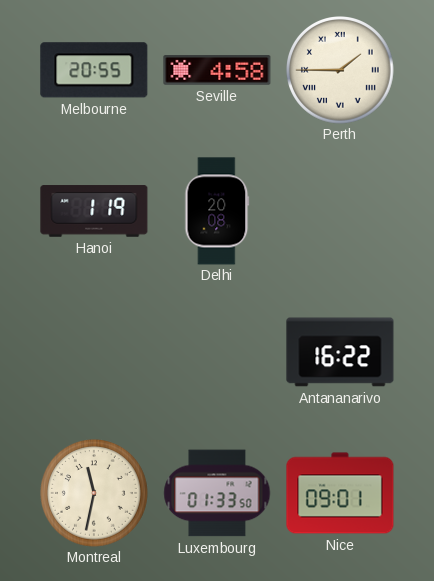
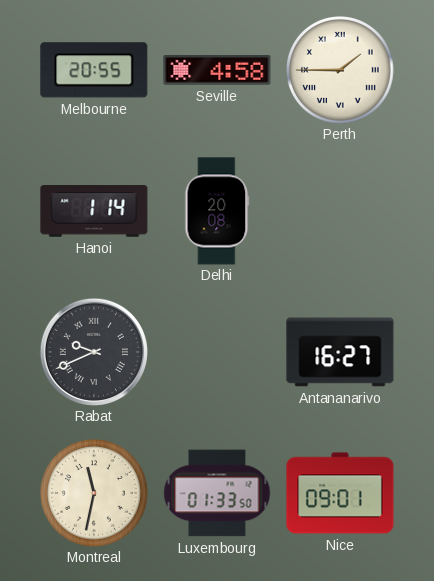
Hanoi: 1:19 -> 1:14
Rabat: none -> 9:41
Antananarivo: 16:22 -> 16:27
